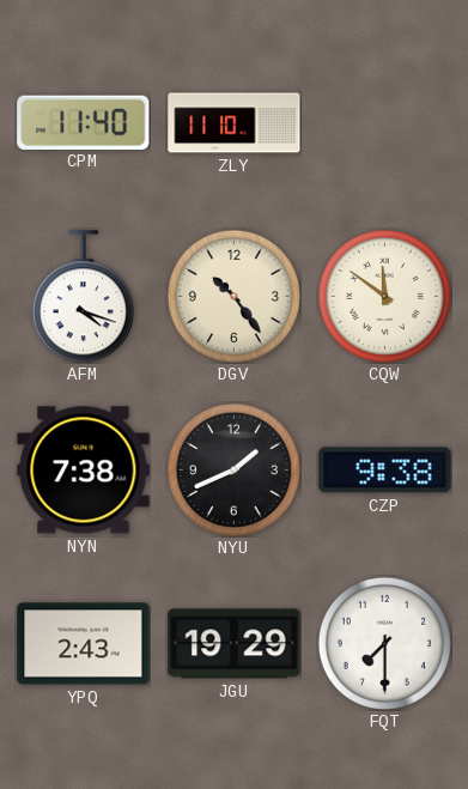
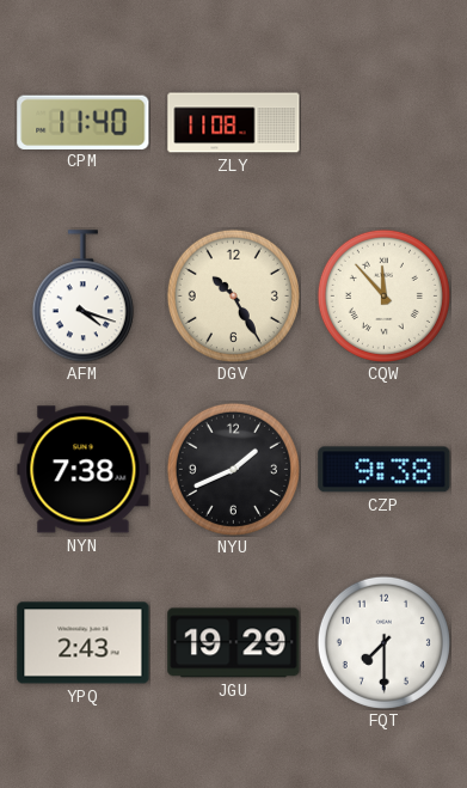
ZLY: 11:10 -> 11:08
DGV: 10:24 -> 10:25
CQW: 11:51 -> 11:53
